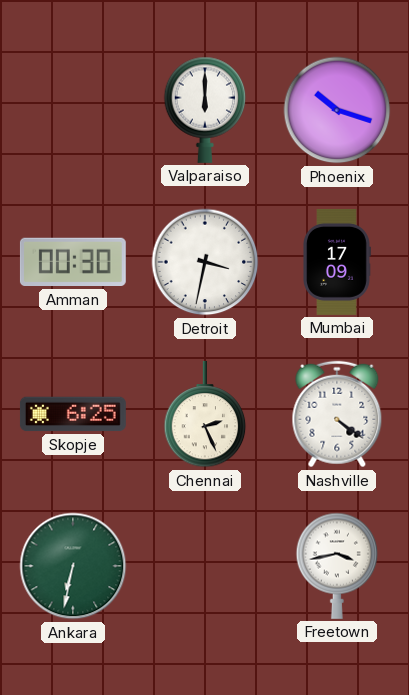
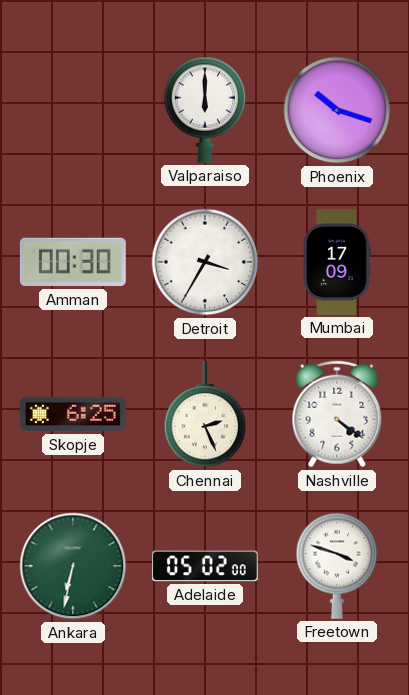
Detroit: 3:32 -> 3:35
Adelaide: none -> 05:02
Freetown: 3:43 -> 3:48
